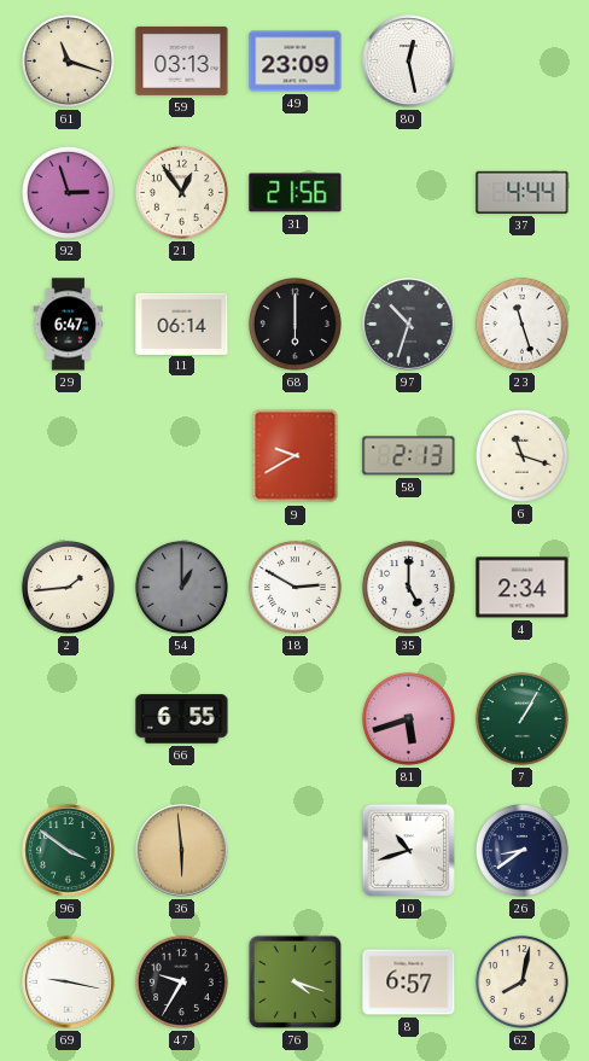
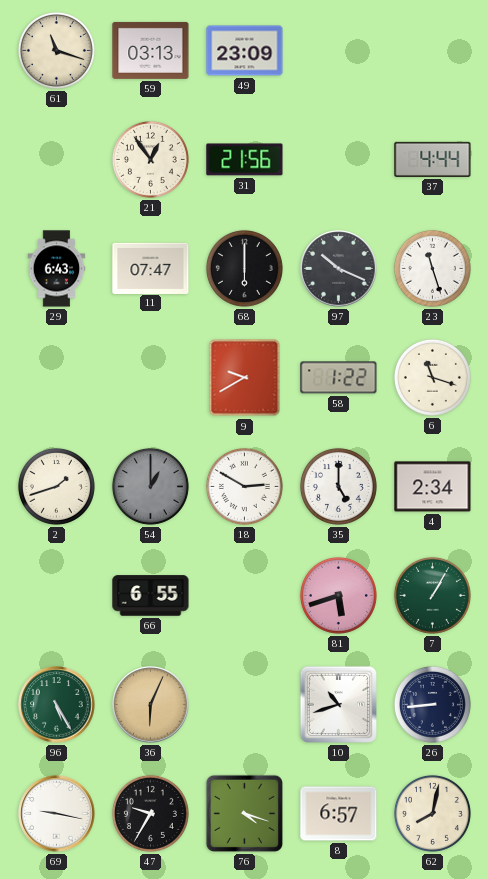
80: 12:28 -> none
92: 2:57 -> none
29: 6:47 -> 6:43
11: 06:14 -> 07:47
97: 10:33 -> 10:19
58: 2:13 -> 1:22
2: 1:44 -> 1:42
96: 3:51 -> 5:25
36: 5:59 -> 6:04
26: 8:39 -> 8:44
